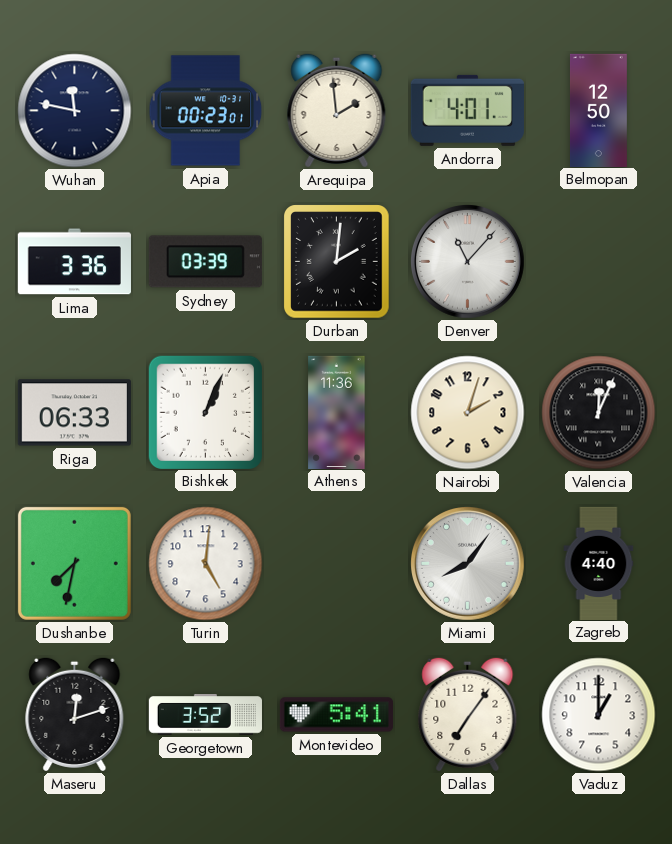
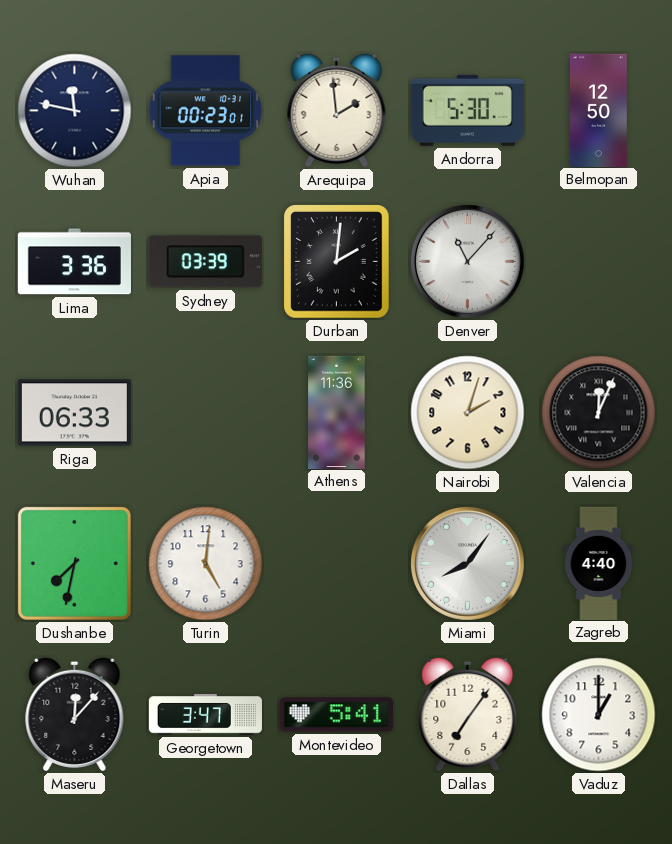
Andorra: 4:01 -> 5:30
Bishkek: 1:04 -> none
Maseru: 12:12 -> 12:07
Georgetown: 3:52 -> 3:47
